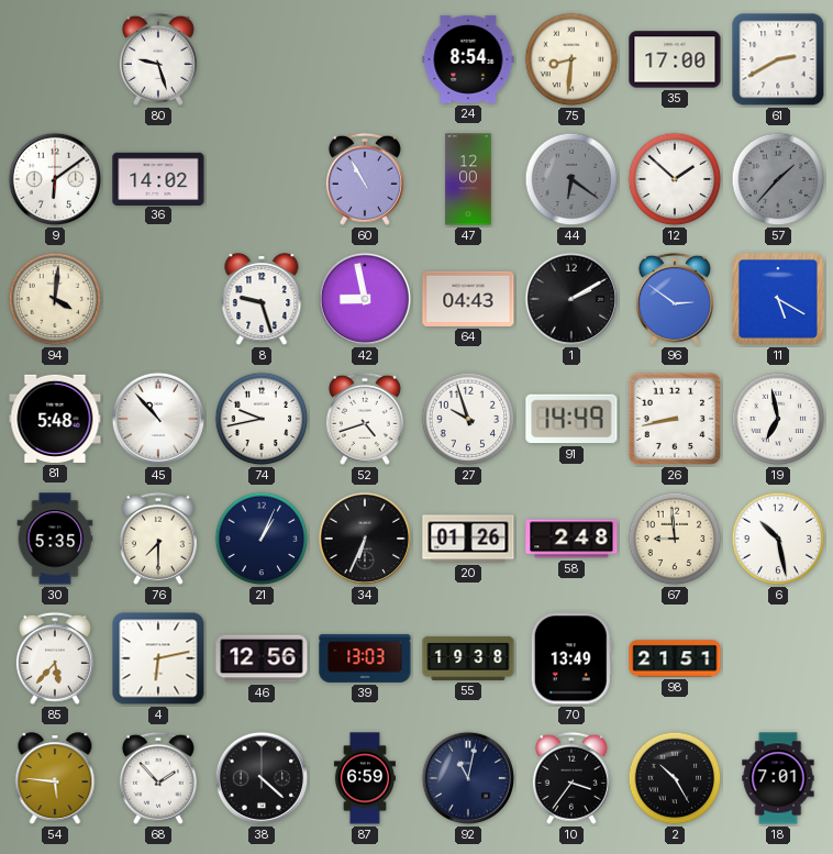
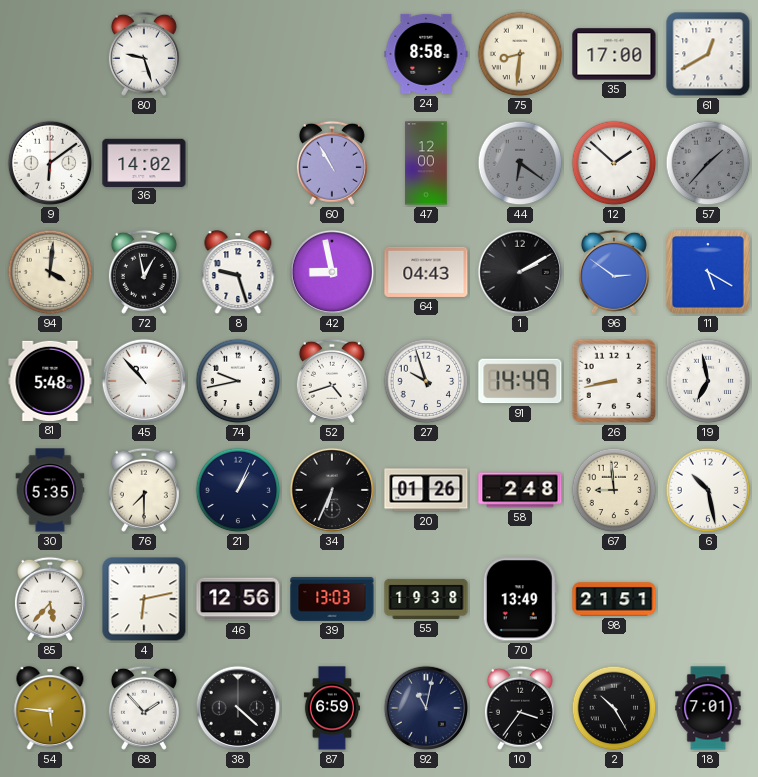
24: 8:54 -> 8:58
61: 2:40 -> 12:40
72: none -> 12:58
